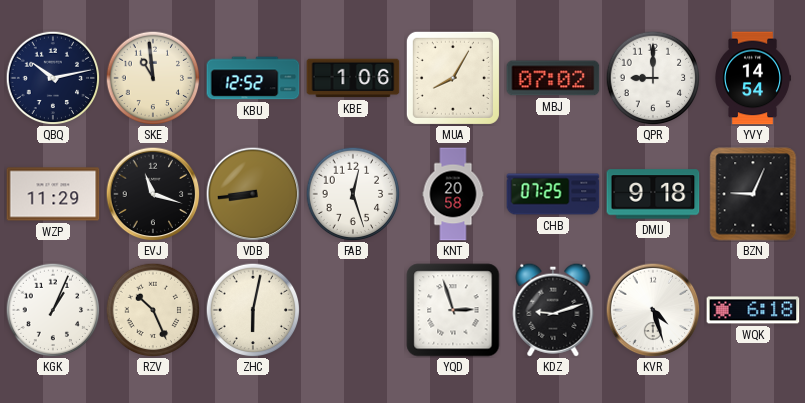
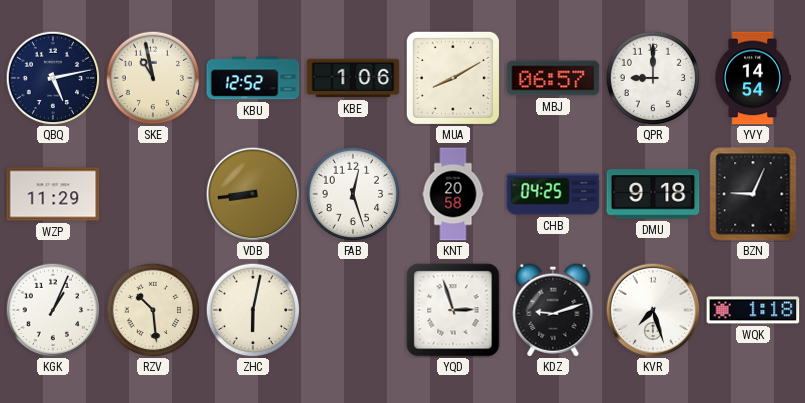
QBQ: 10:13 -> 5:13
SKE: 10:59 -> 10:58
MUA: 8:05 -> 8:10
MBJ: 07:02 -> 06:57
EVJ: 11:18 -> none
CHB: 07:25 -> 04:25
RZV: 10:26 -> 10:29
KVR: 4:27 -> 7:27
WQK: 6:18 -> 1:18
